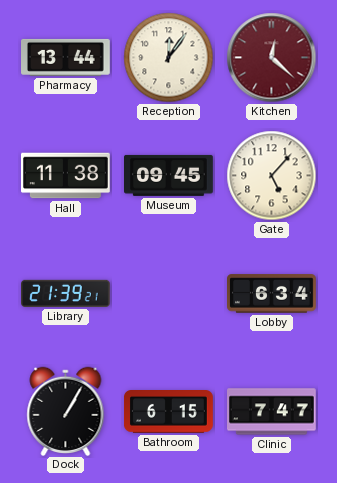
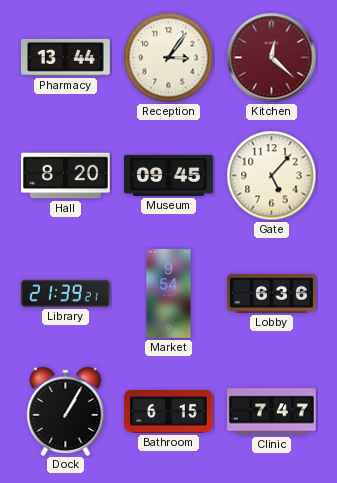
Reception: 12:06 -> 3:06
Hall: 11:38 -> 8:20
Market: none -> 9:54
Lobby: 6:34 -> 6:36
